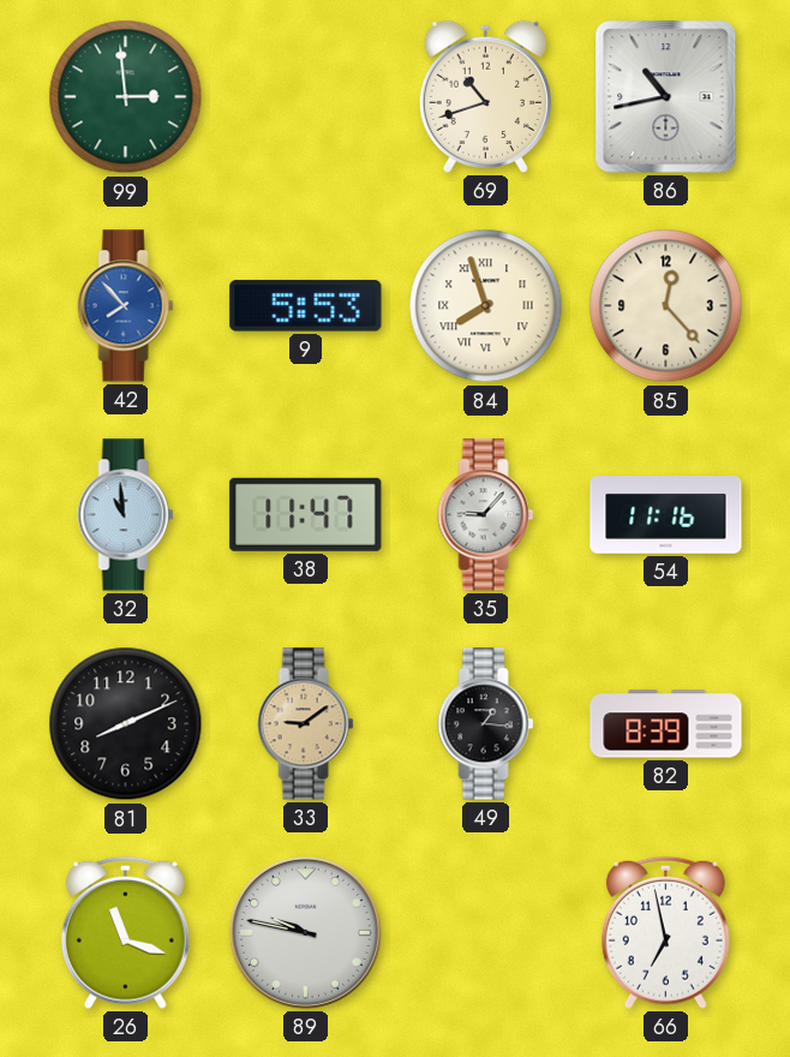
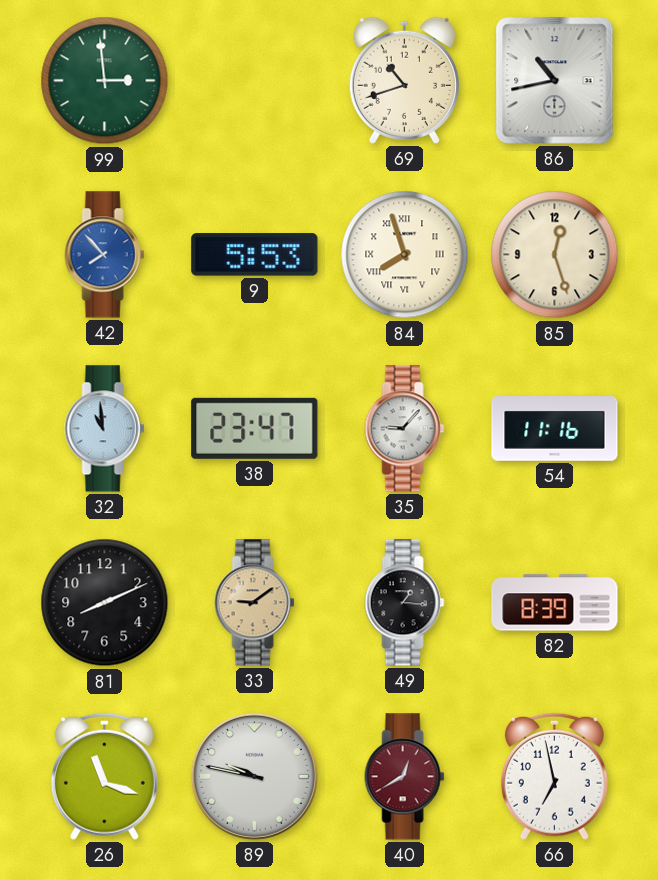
85: 12:23 -> 12:27
38: 11:47 -> 23:47
40: none -> 12:40
